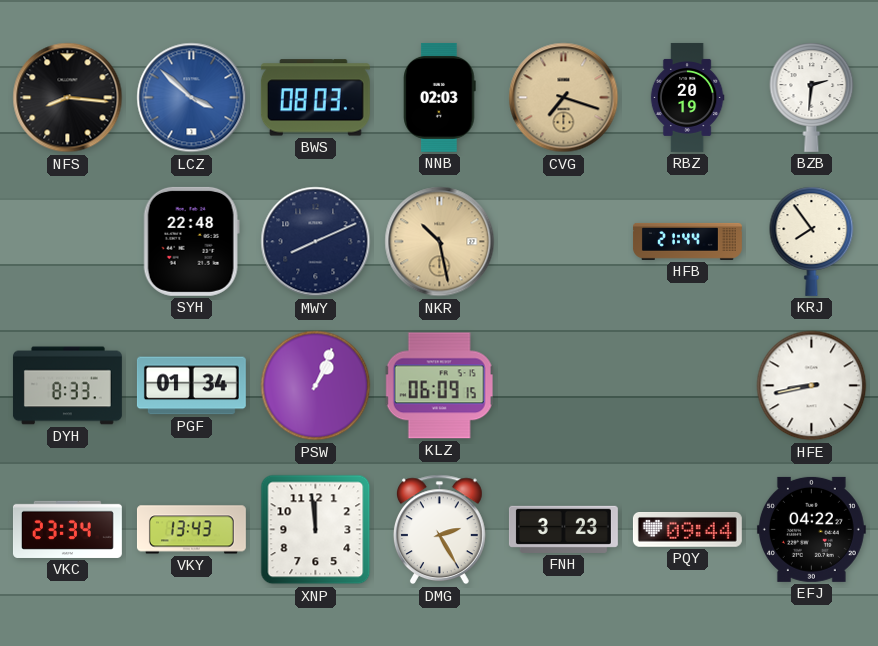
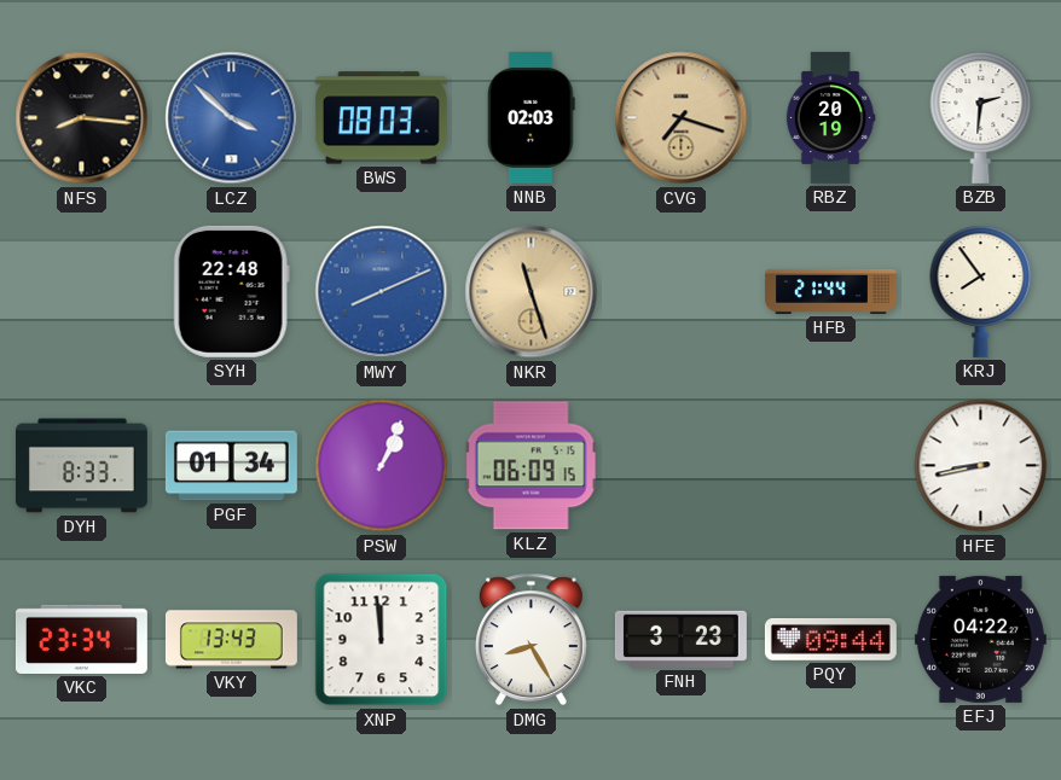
MWY dial: navy -> blue
NKR: 10:28 -> 11:27
DMG: 2:25 -> 8:25
